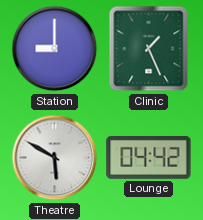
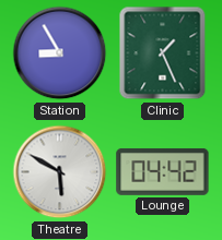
Station: 9:00 -> 8:55
